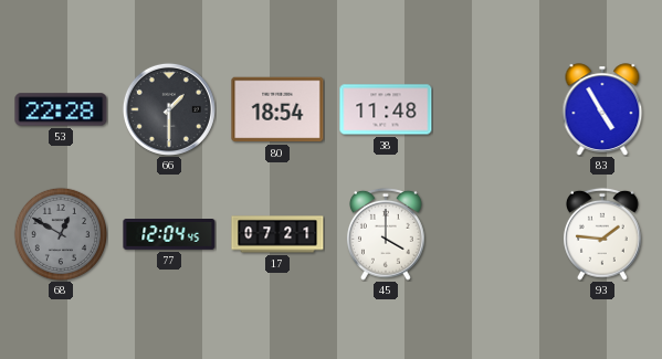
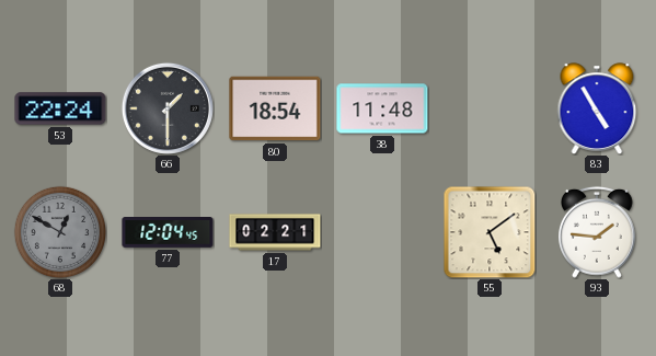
53: 22:28 -> 22:24
17: 07:21 -> 02:21
45: 4:00 -> none
55: none -> 5:09
